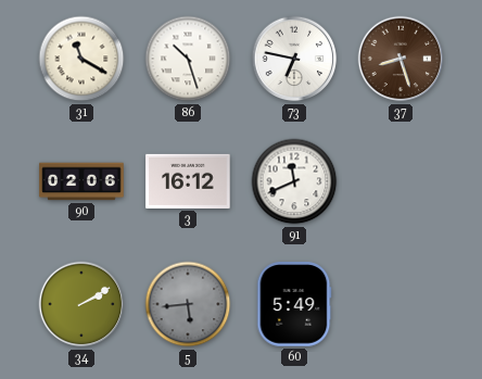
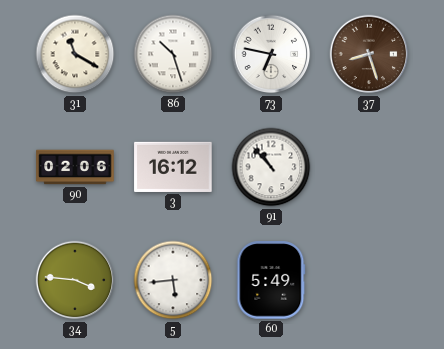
91: 11:41 -> 10:53
34: 2:10 -> 3:46
5 dial: grey -> white
